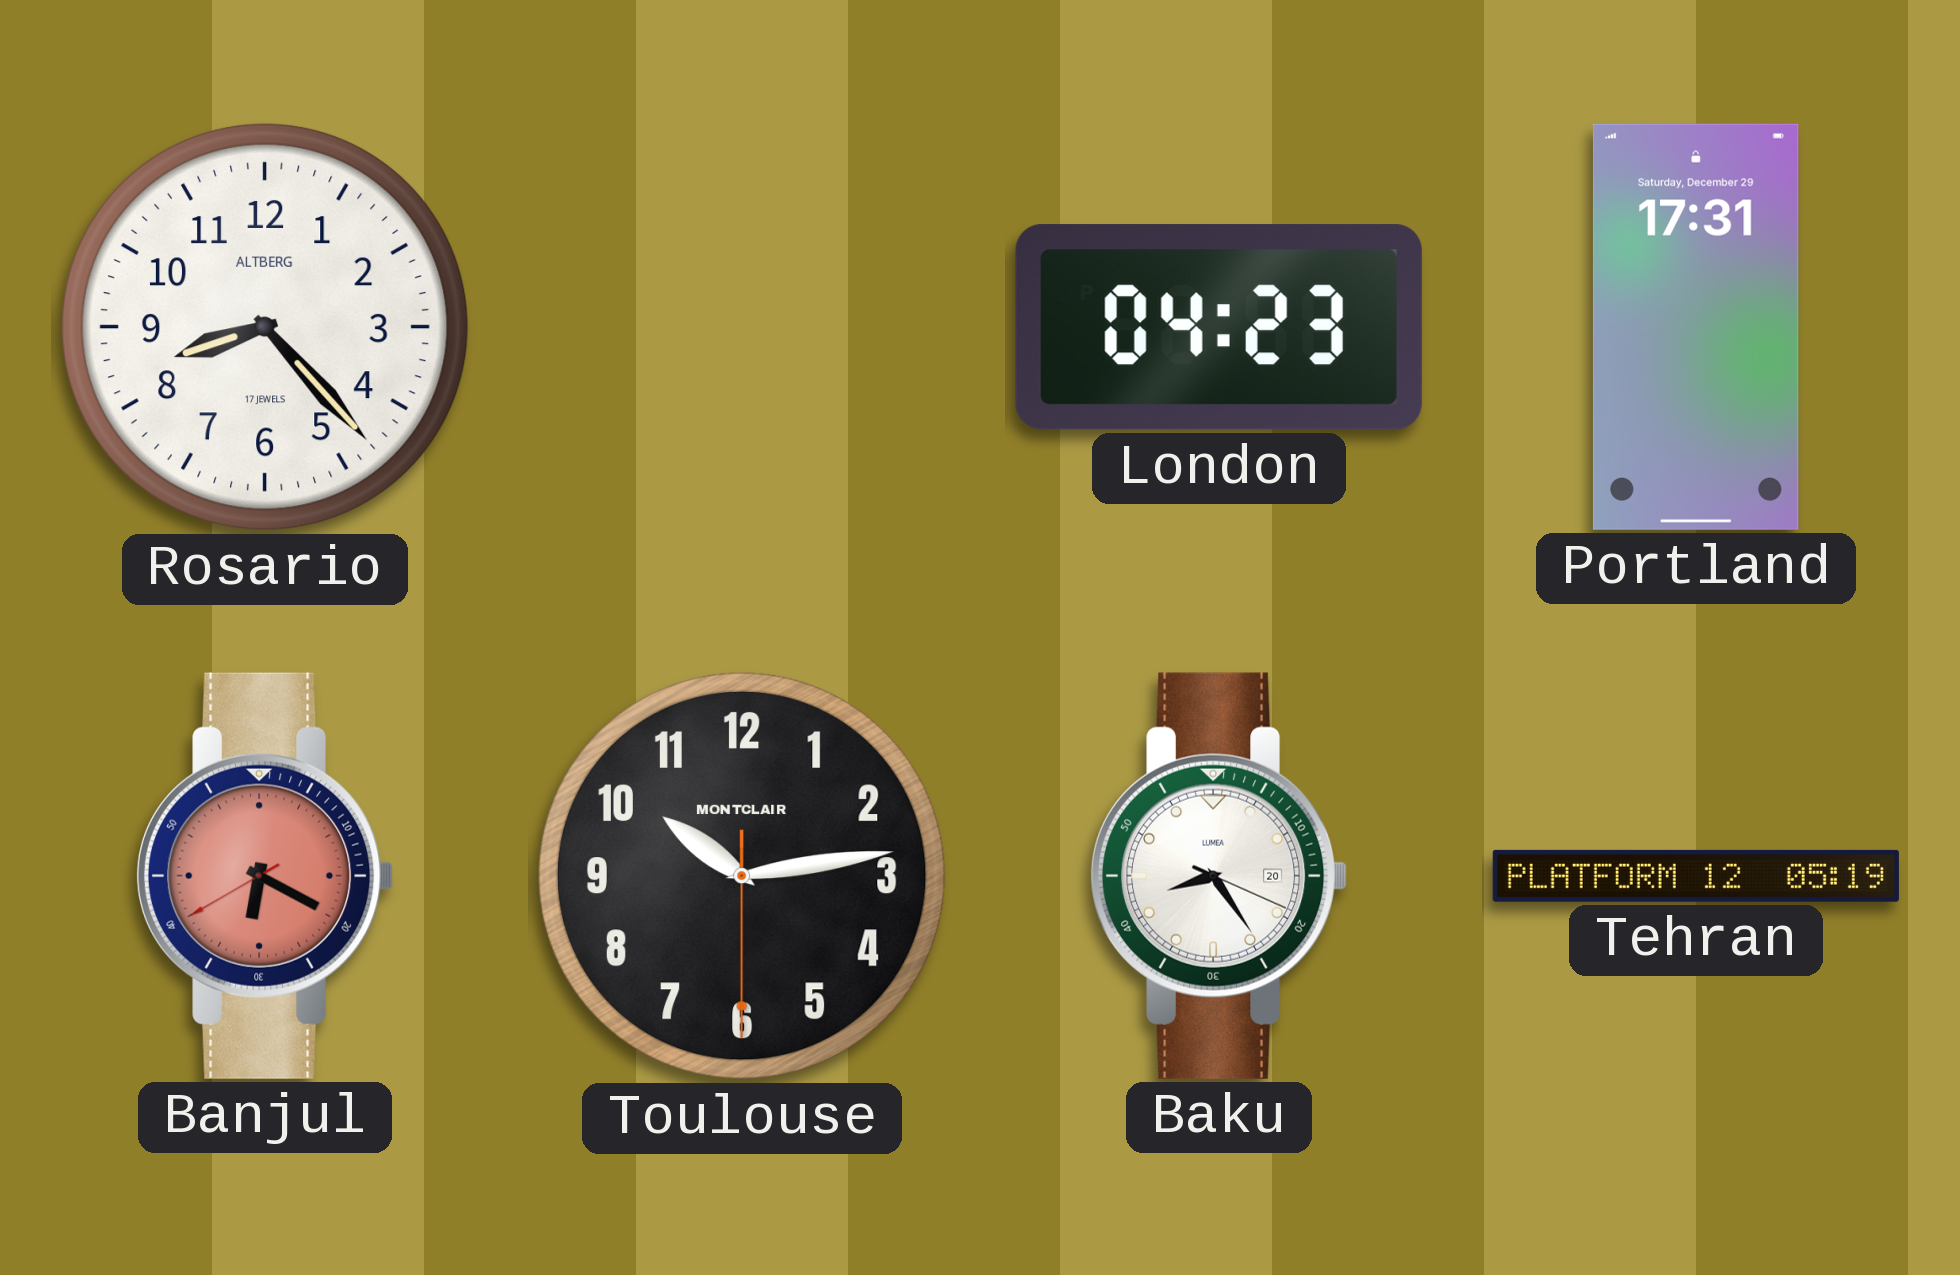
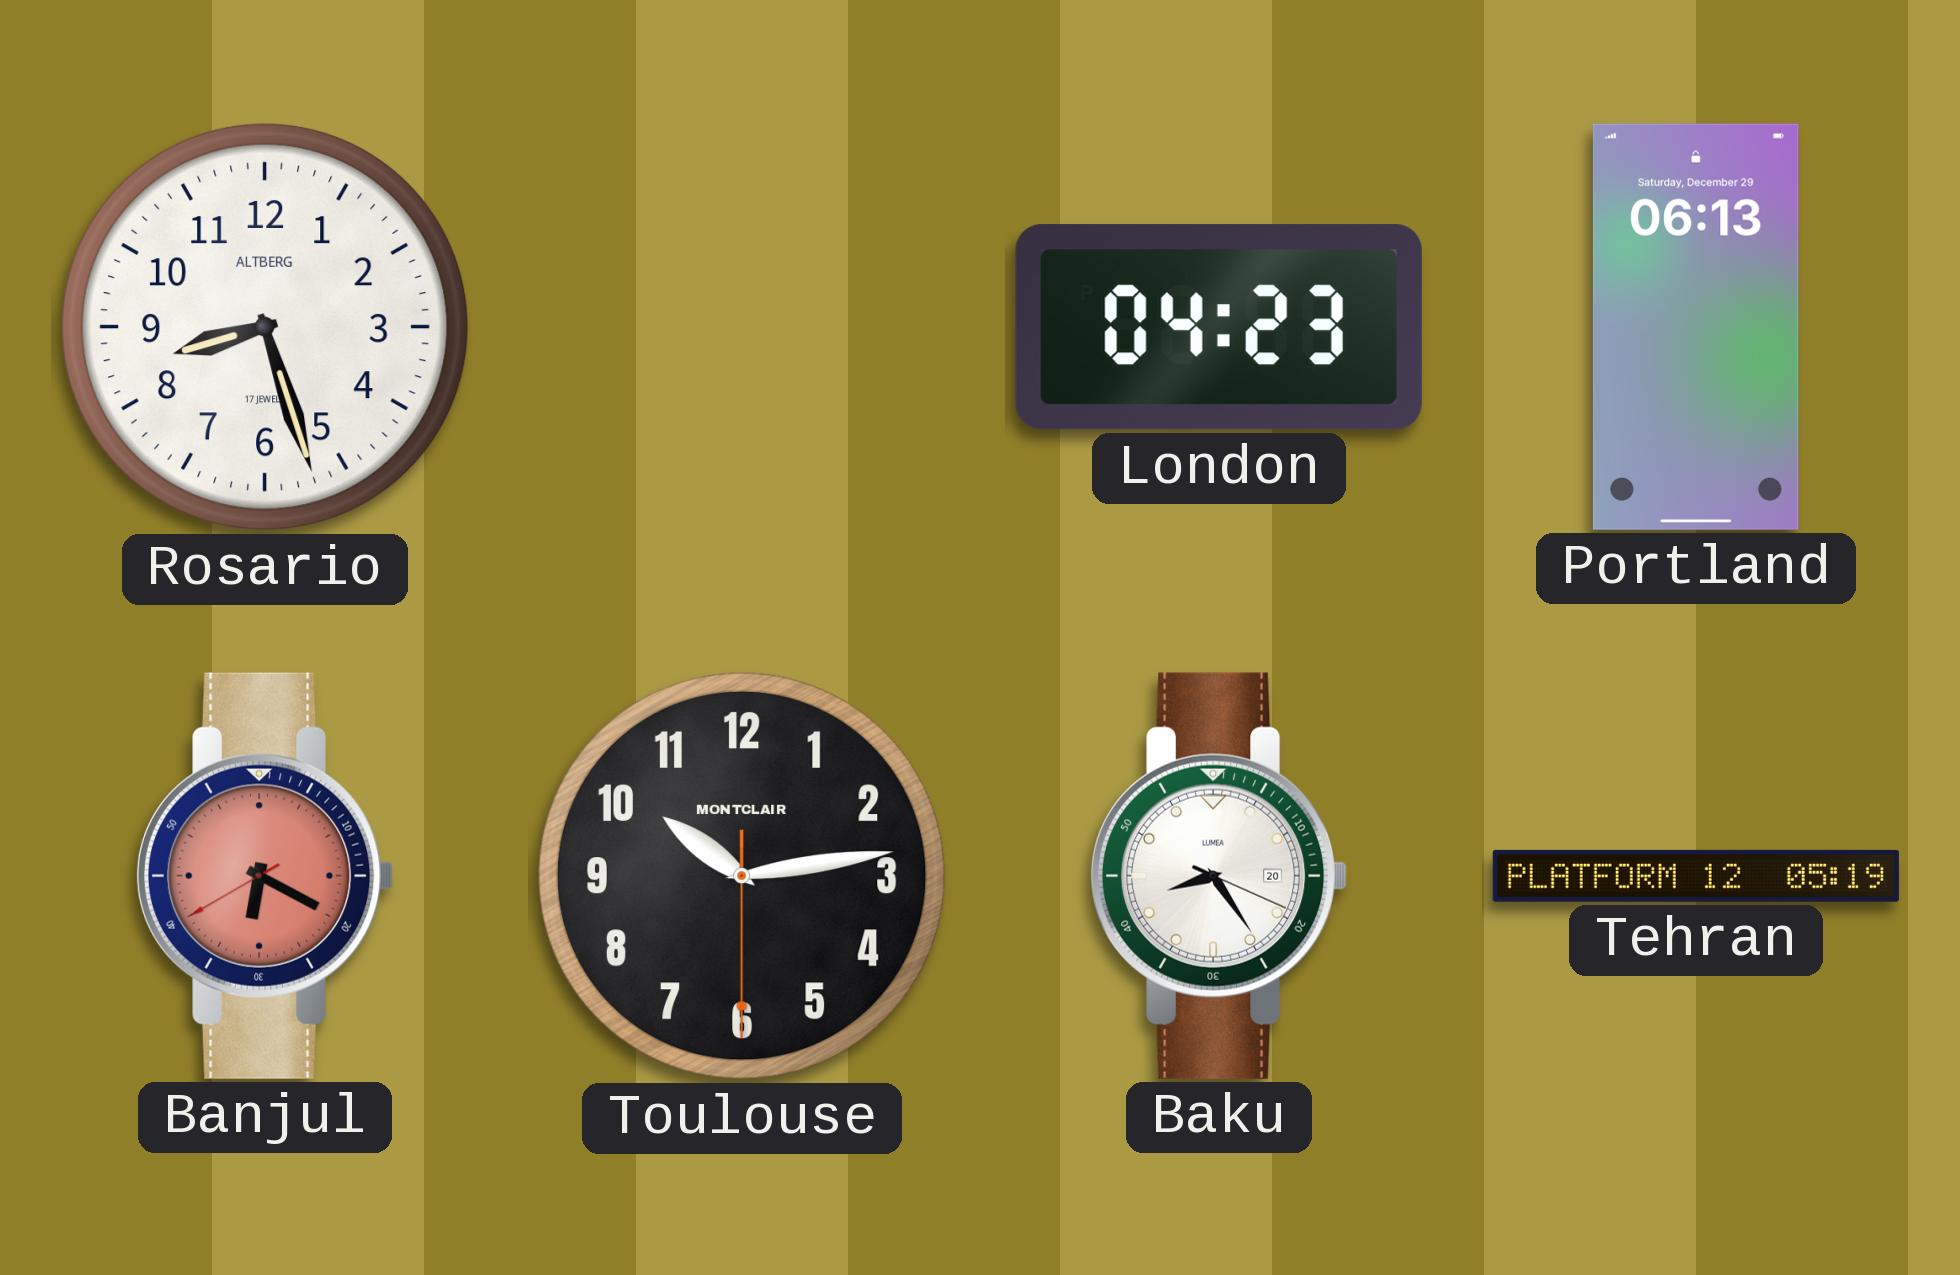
Rosario: 8:23 -> 8:27
Portland: 17:31 -> 06:13
